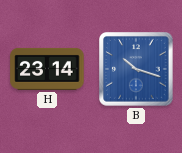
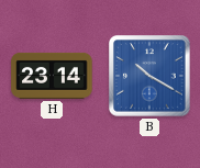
B: 10:18 -> 10:20
